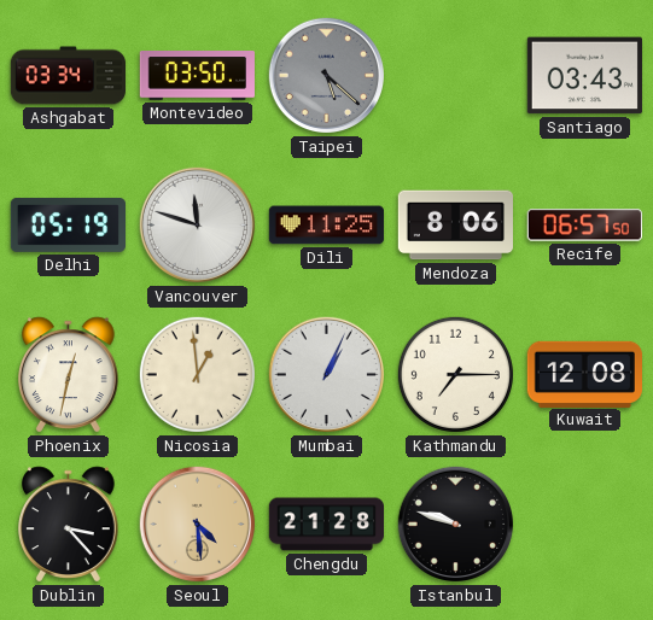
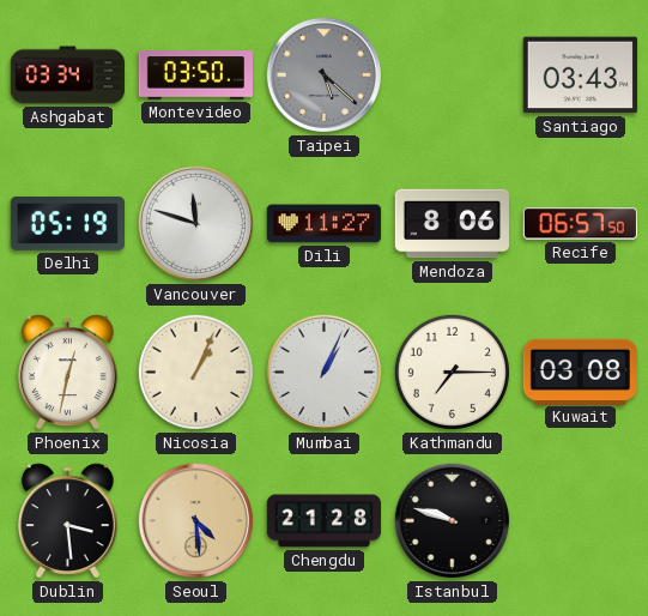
Dili: 11:25 -> 11:27
Nicosia: 12:59 -> 1:04
Kuwait: 12:08 -> 03:08
Dublin: 3:23 -> 3:29
